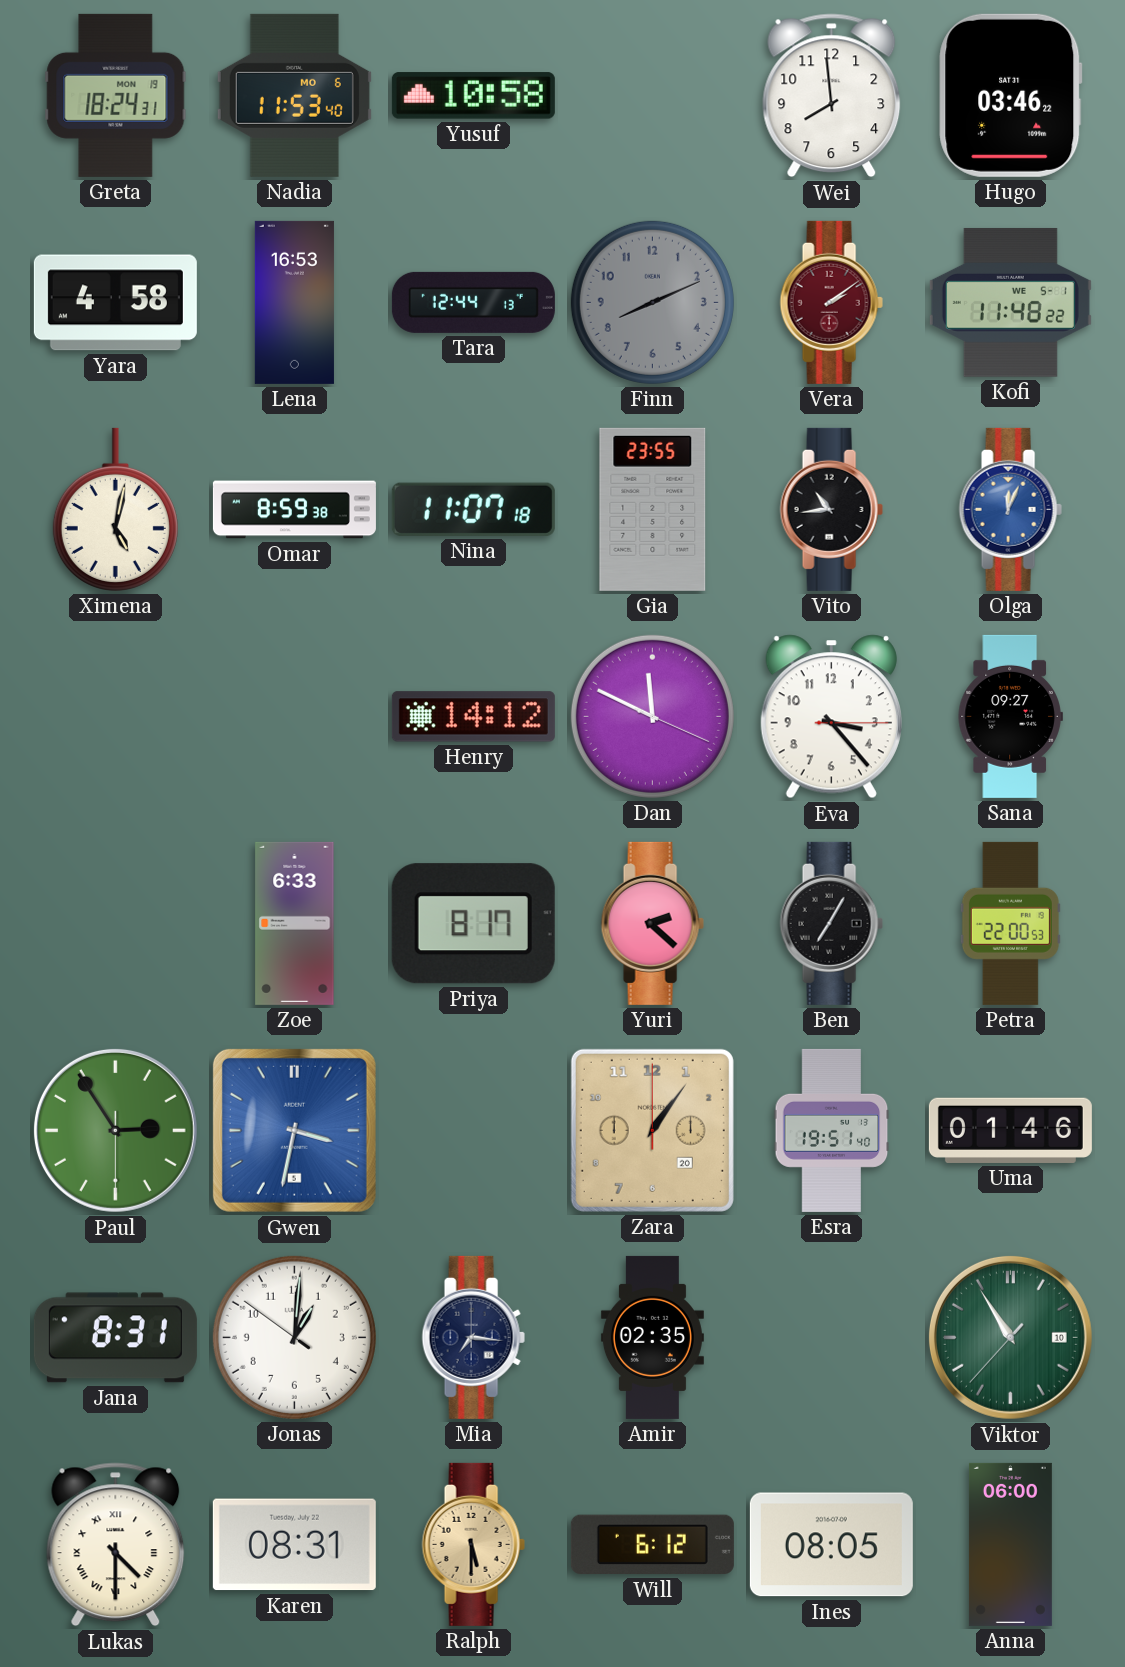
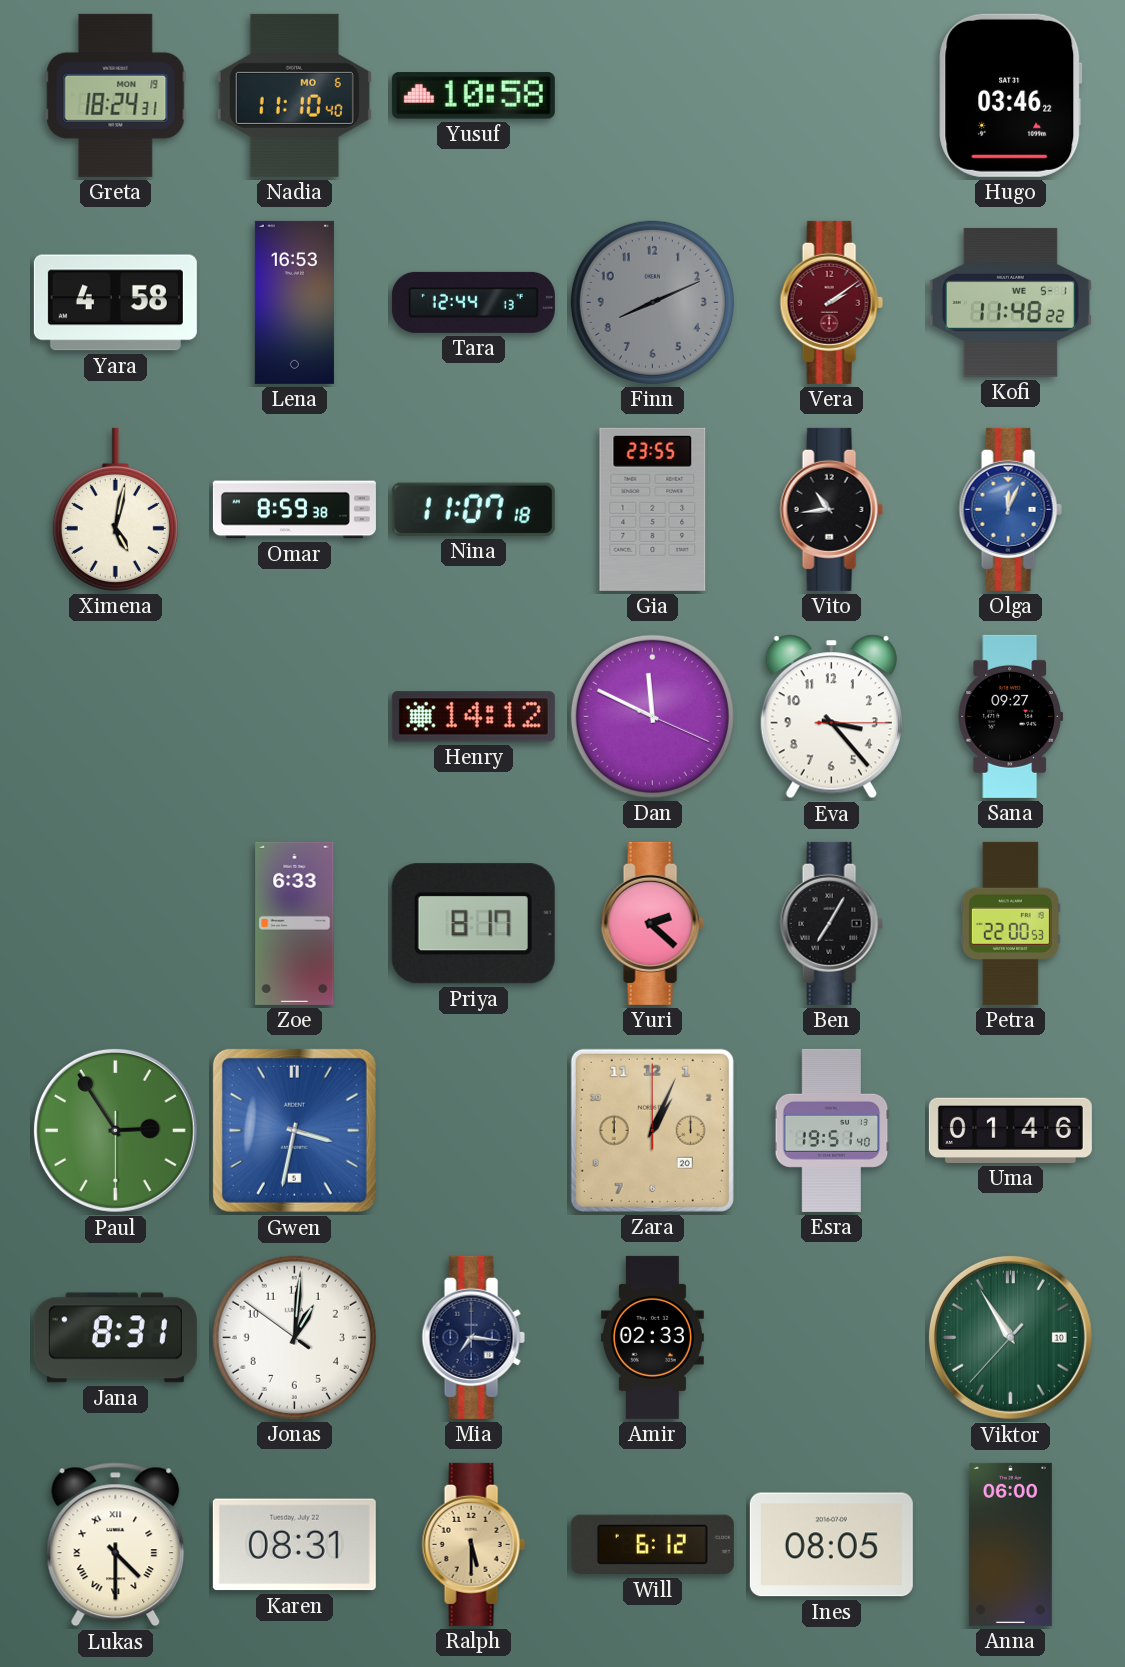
Nadia: 11:53 -> 11:10
Wei: 7:59 -> none
Zara: 1:06 -> 1:04
Amir: 02:35 -> 02:33
